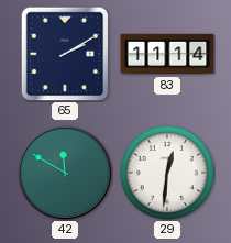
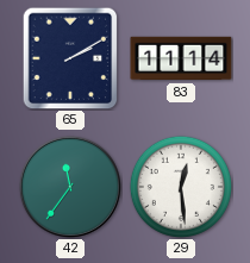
42: 11:50 -> 11:36
29: 12:31 -> 12:29
